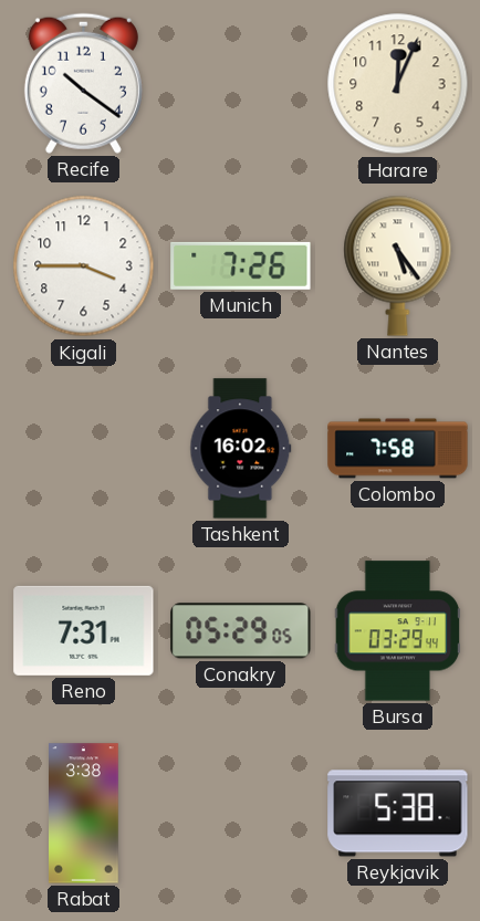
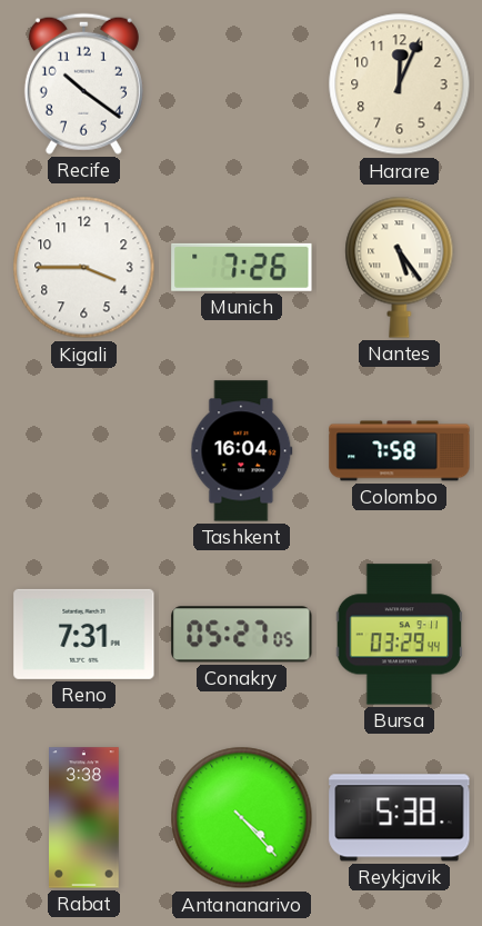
Tashkent: 16:02 -> 16:04
Conakry: 05:29 -> 05:27
Antananarivo: none -> 4:23
